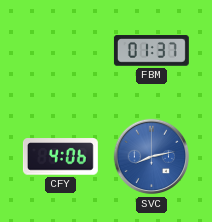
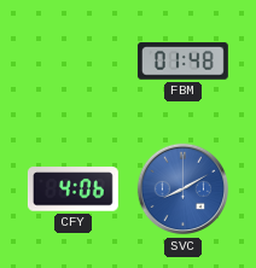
FBM: 01:37 -> 01:48
SVC: 8:13 -> 8:10
